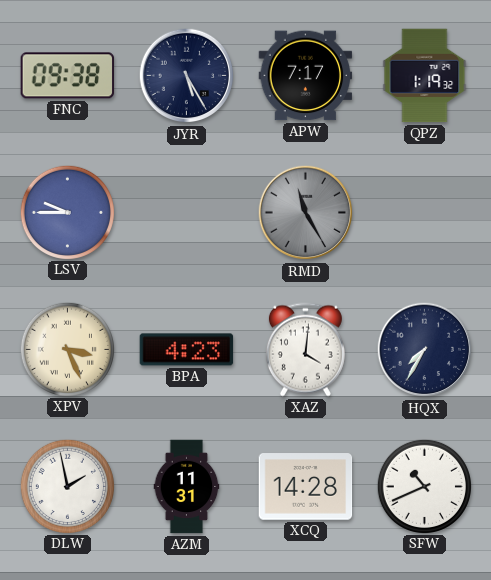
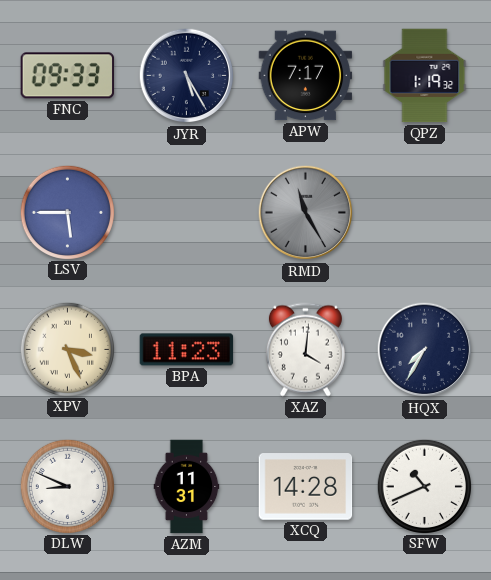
FNC: 09:38 -> 09:33
LSV: 9:45 -> 5:45
BPA: 4:23 -> 11:23
DLW: 1:58 -> 8:49
